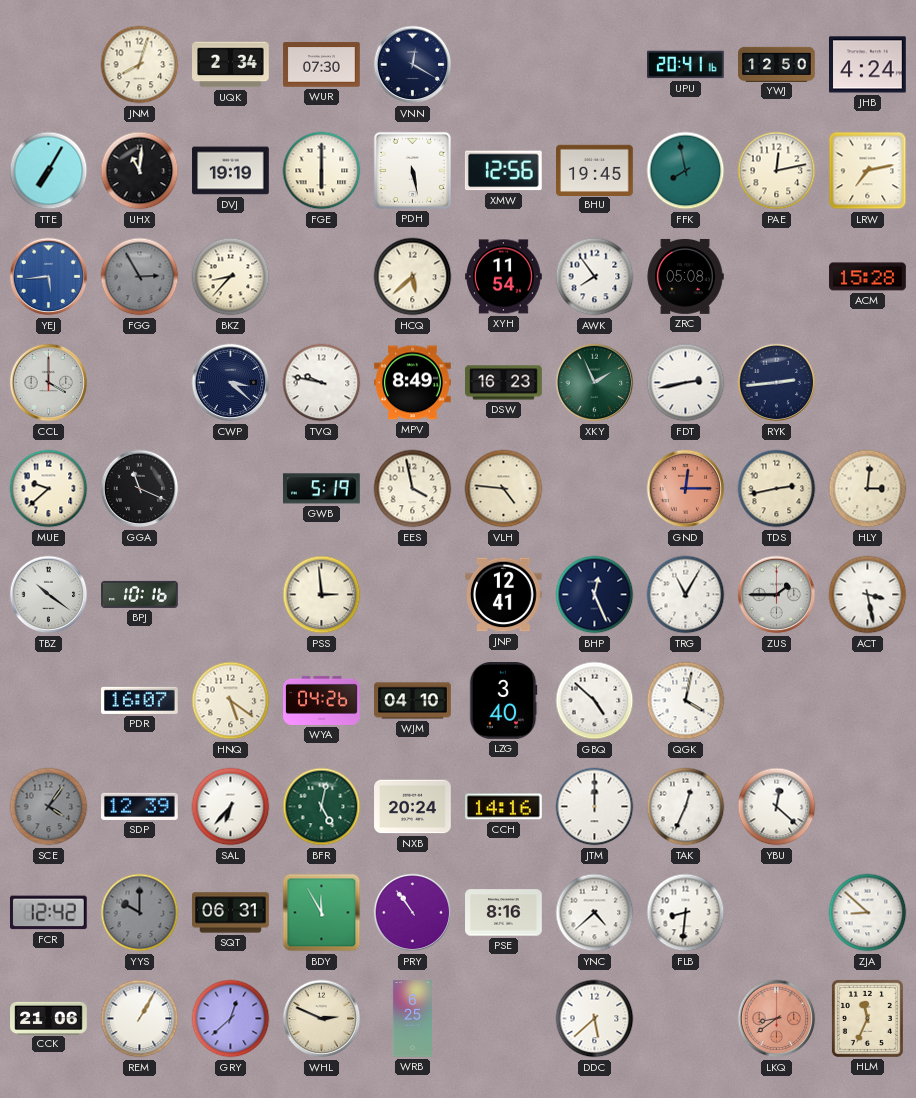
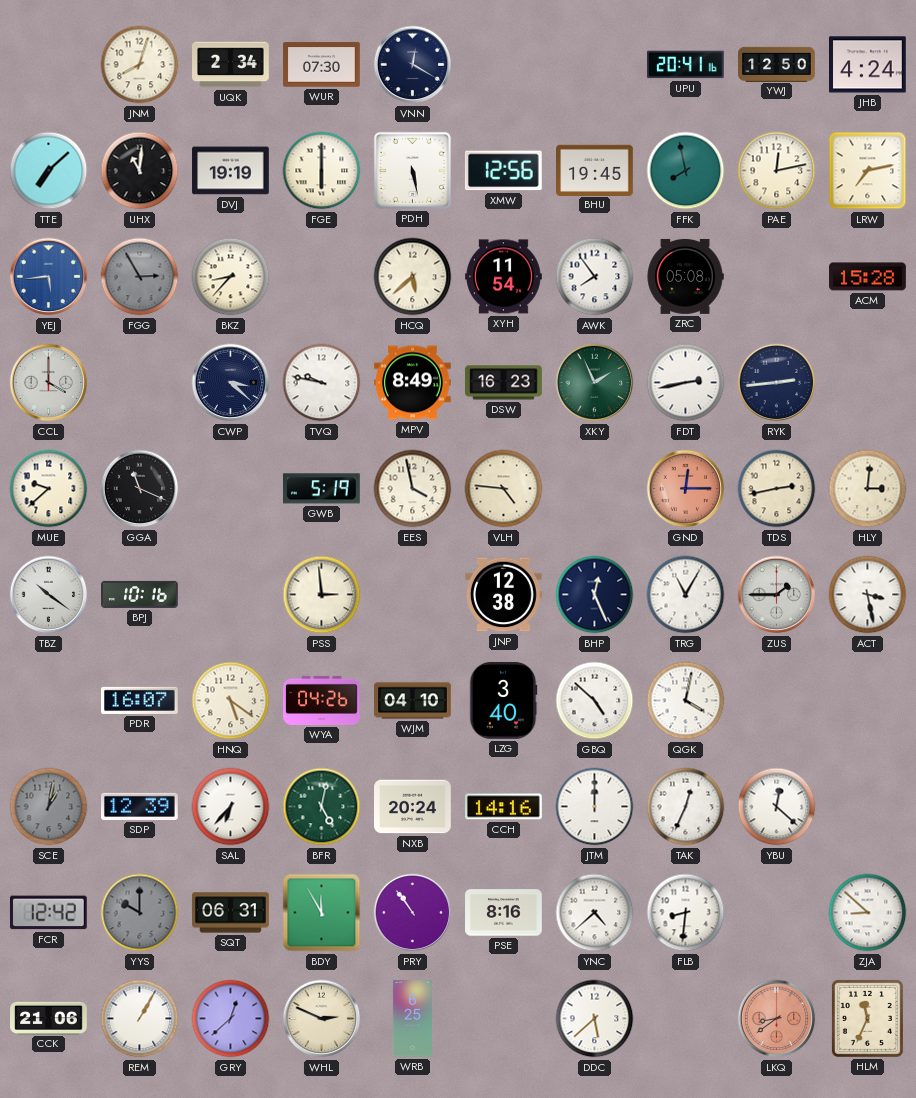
TTE: 7:05 -> 7:08
JNP: 12:41 -> 12:38
SCE: 4:06 -> 1:02
